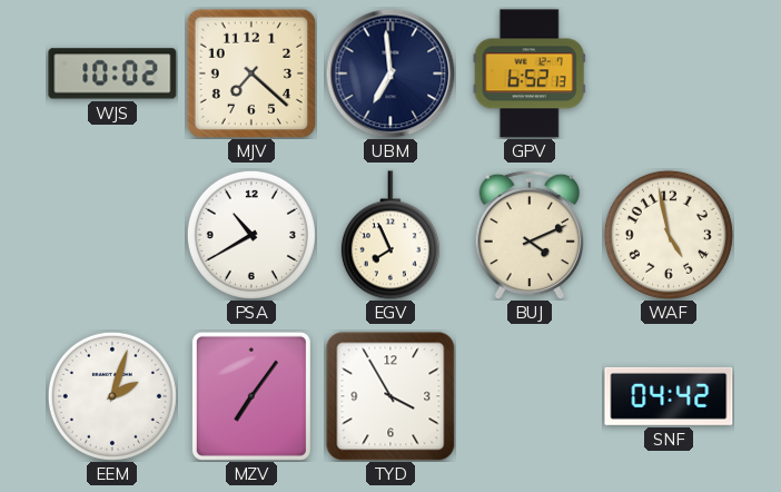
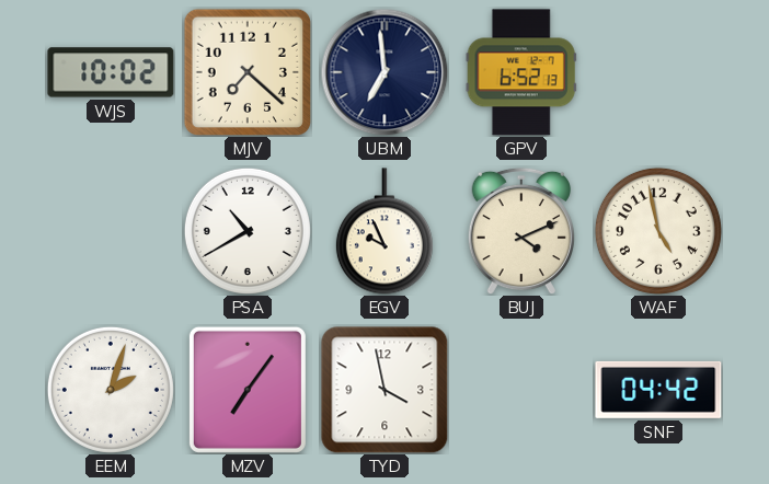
EGV: 7:56 -> 9:56
TYD: 3:55 -> 3:58
